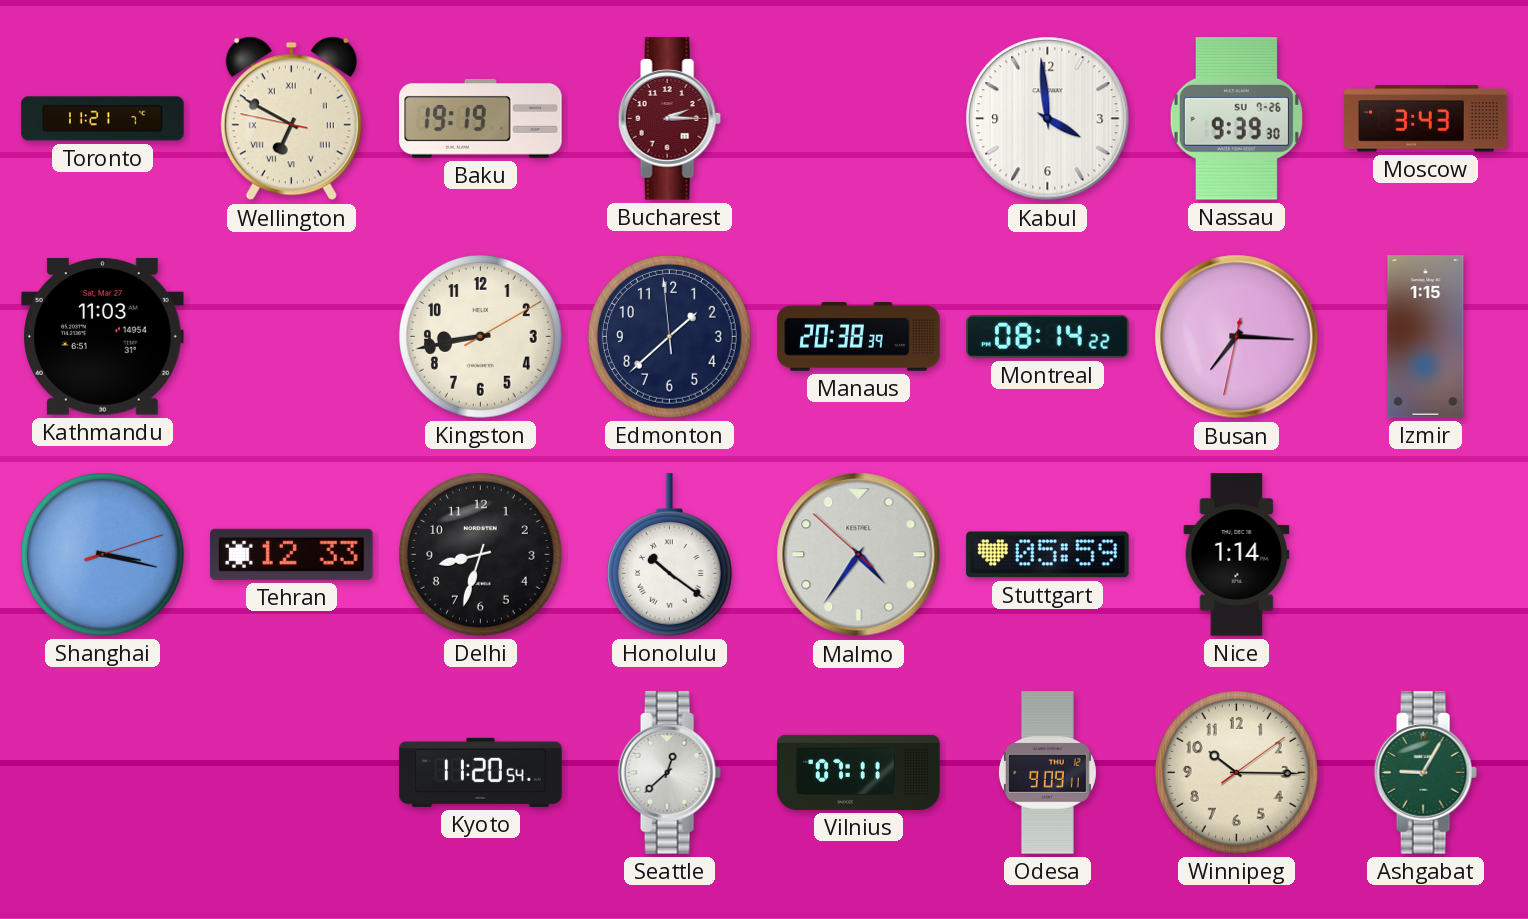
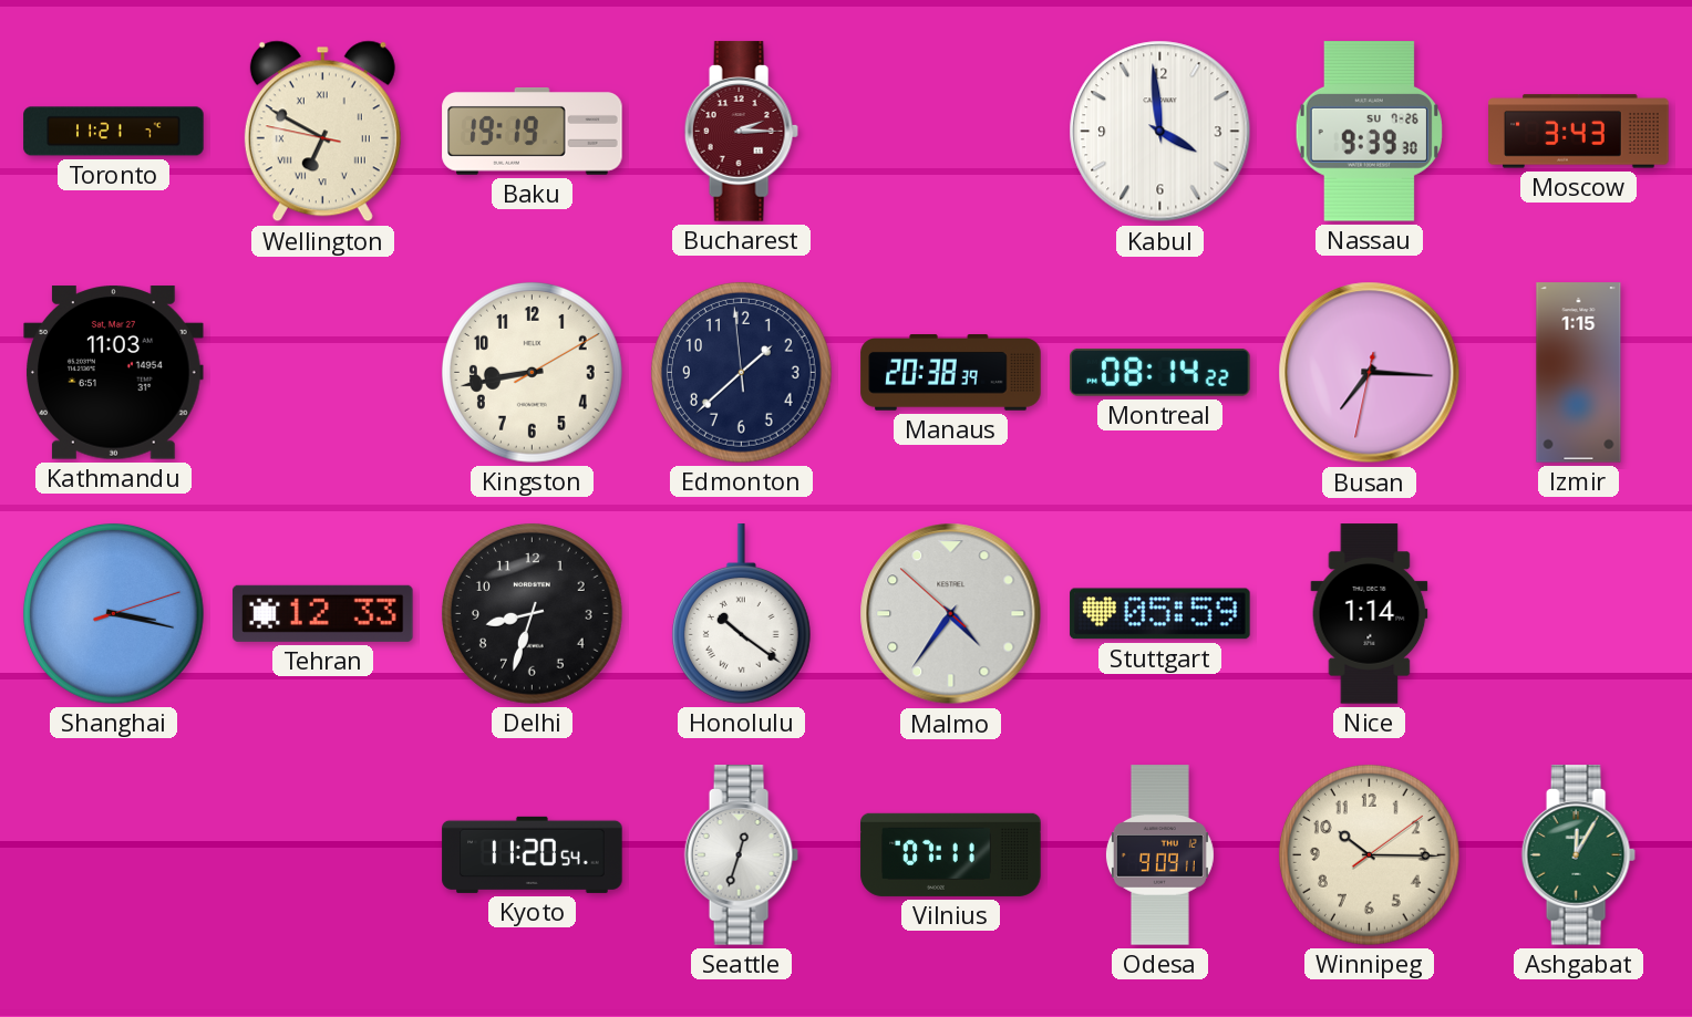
Seattle: 12:38 -> 12:33
Ashgabat: 9:05 -> 12:05
